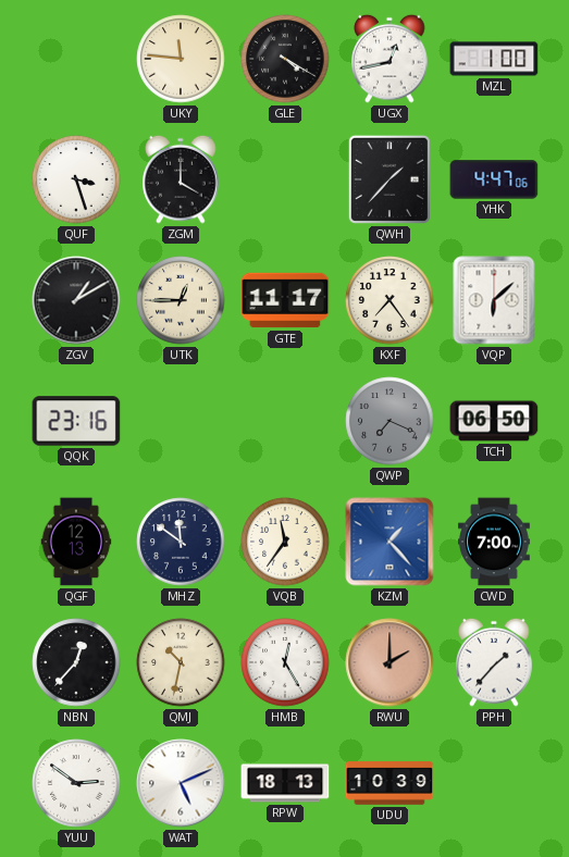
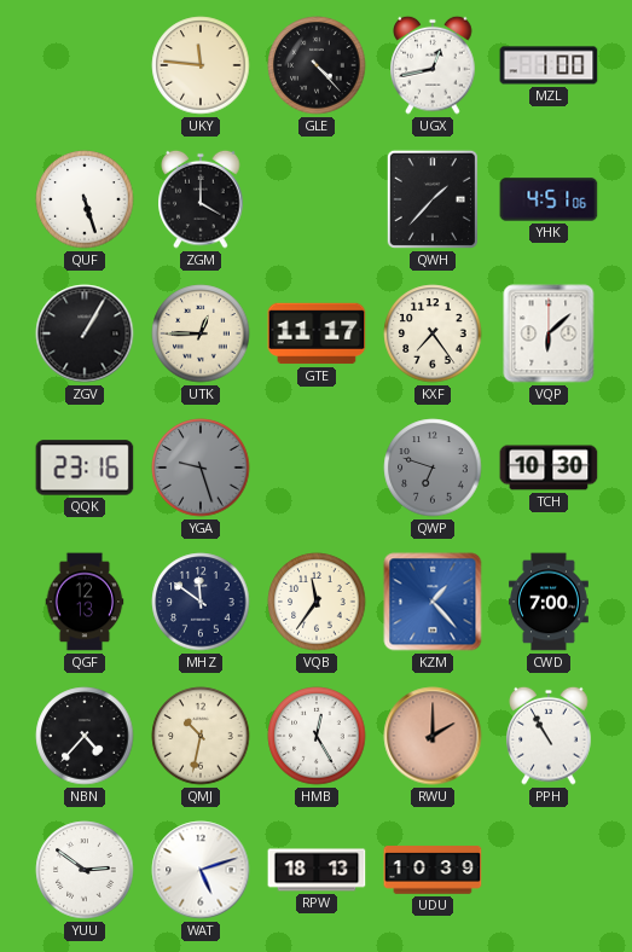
GLE: 4:20 -> 4:23
QUF: 3:27 -> 5:27
YHK: 4:47 -> 4:51
ZGV: 1:10 -> 1:05
YGA: none -> 9:27
QWP: 7:19 -> 6:48
TCH: 06:50 -> 10:30
NBN: 12:37 -> 4:37
PPH: 1:37 -> 10:55
WAT: 5:11 -> 5:12
